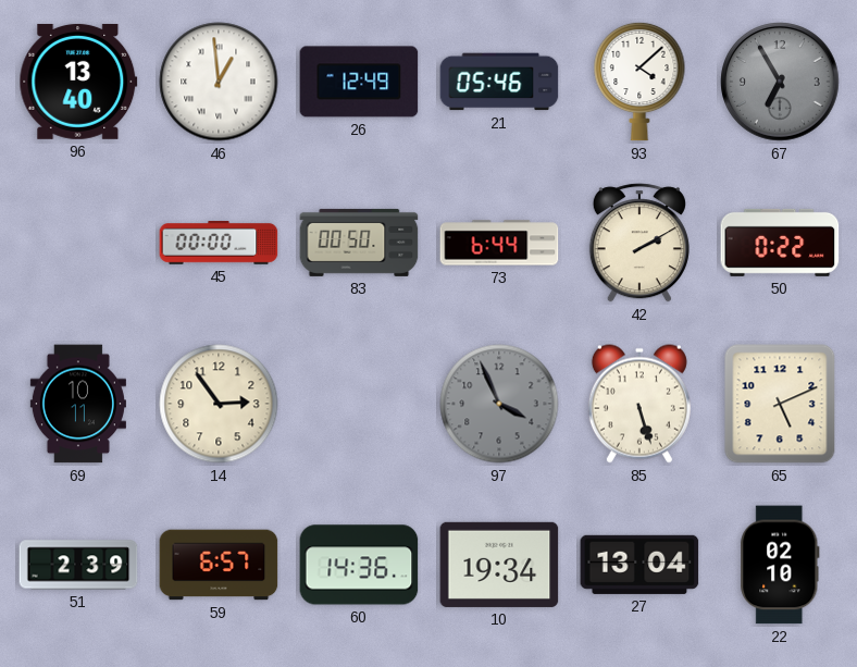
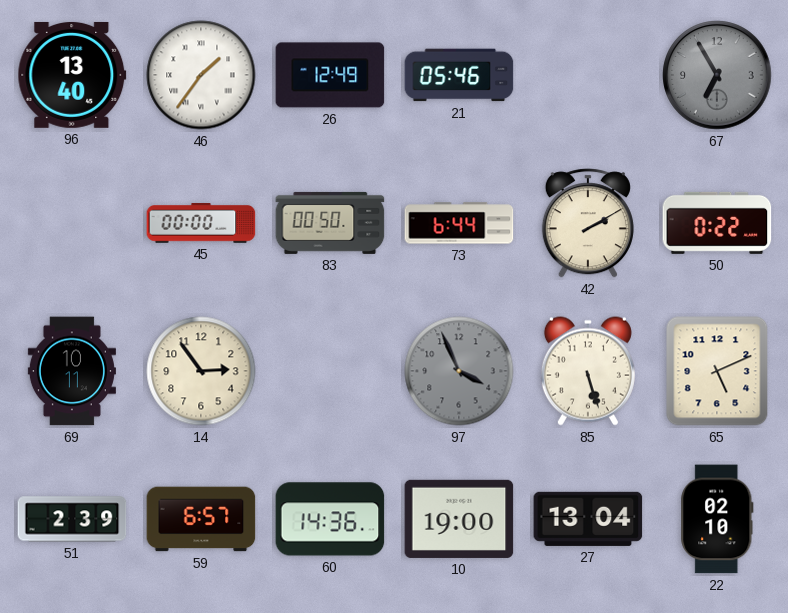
46: 12:59 -> 1:36
93: 4:08 -> none
10: 19:34 -> 19:00
